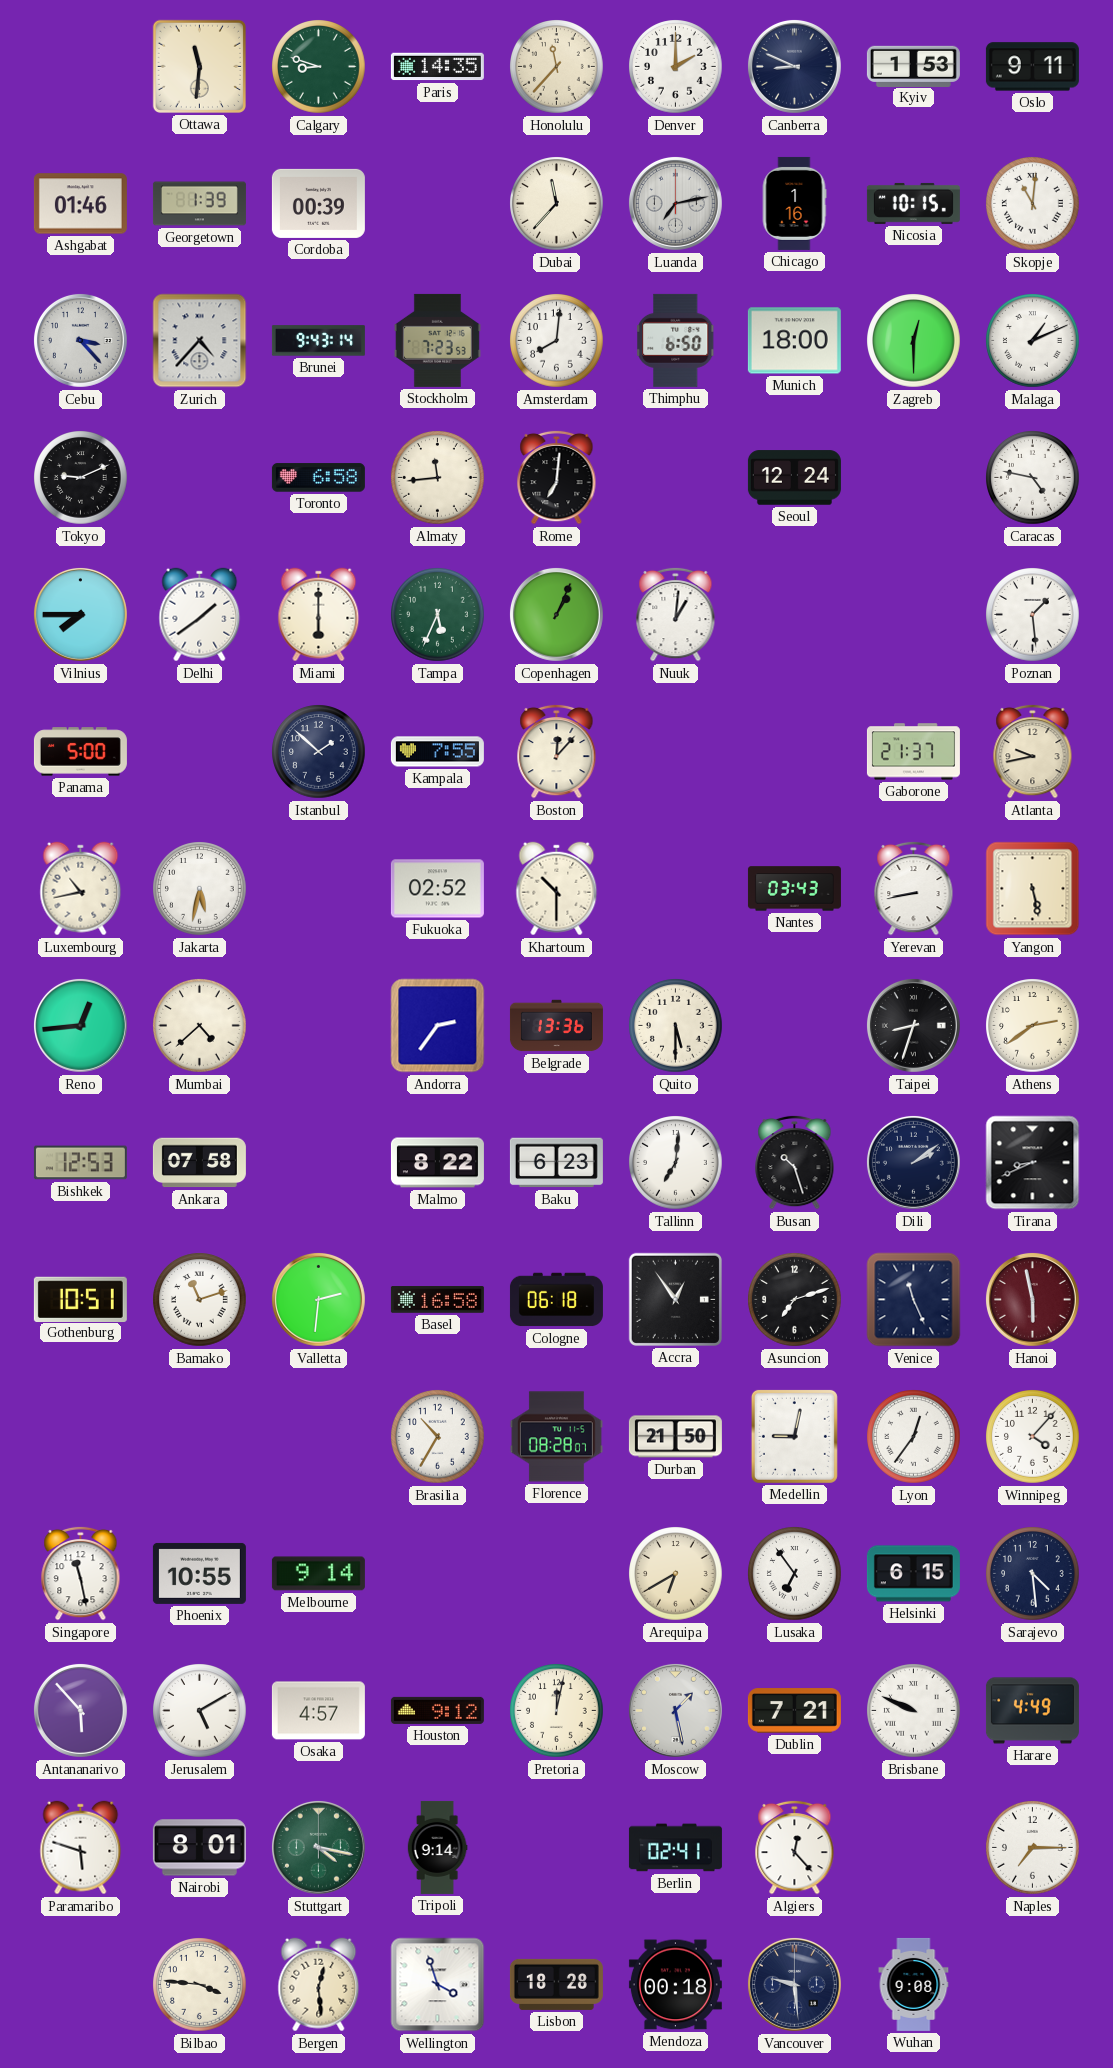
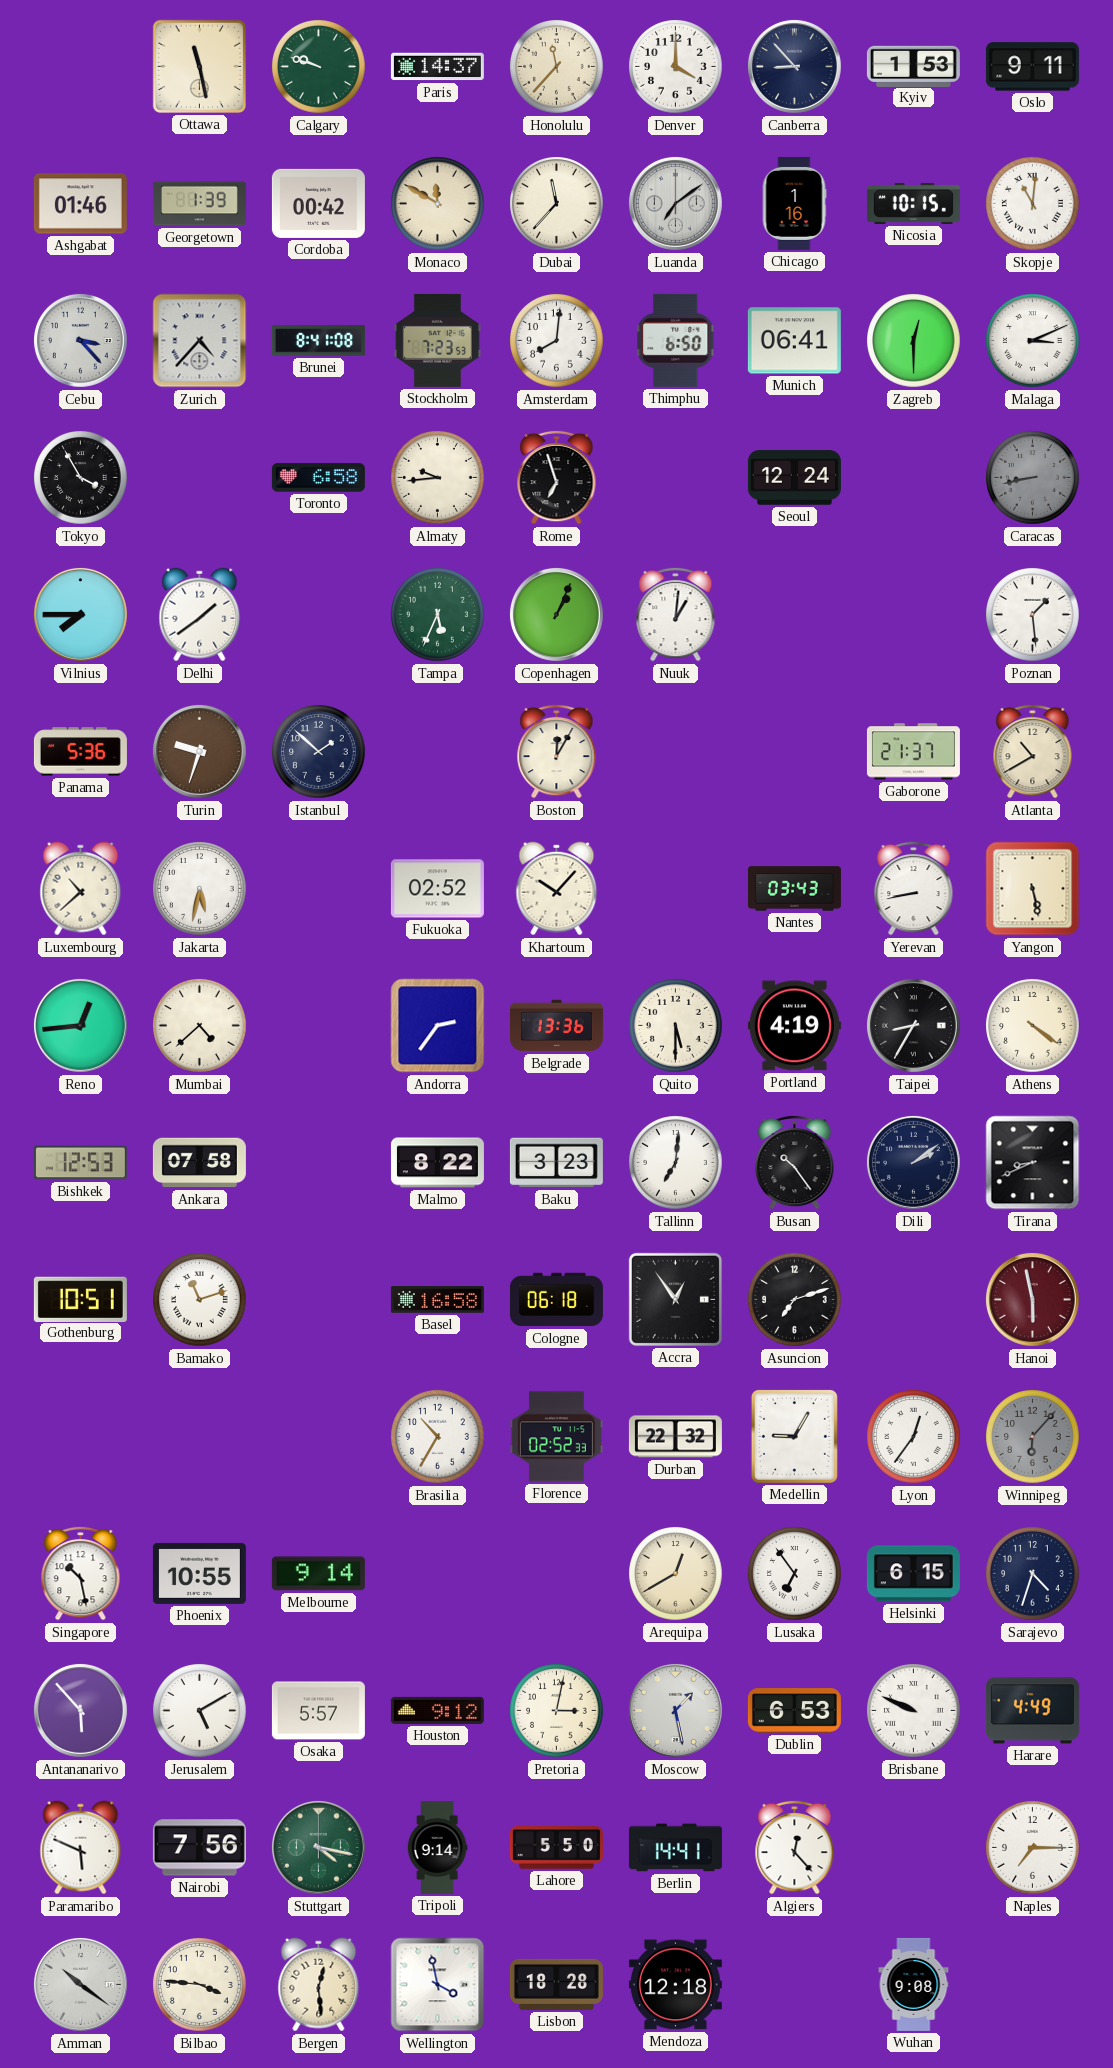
Ottawa: 11:31 -> 11:28
Calgary: 8:48 -> 9:48
Paris: 14:35 -> 14:37
Denver: 2:00 -> 4:00
Canberra: 8:49 -> 8:53
Cordoba: 00:39 -> 00:42
Monaco: none -> 11:50
Luanda: 7:13 -> 7:09
Brunei: 9:43 -> 8:41
Munich: 18:00 -> 06:41
Malaga: 1:11 -> 3:11
Tokyo: 9:11 -> 3:55
Almaty: 11:44 -> 9:44
Rome: 7:01 -> 6:57
Caracas: 4:47 -> 8:43
Caracas dial: white -> grey
Miami: 6:00 -> none
Panama: 5:00 -> 5:36
Turin: none -> 9:33
Kampala: 7:55 -> none
Boston: 12:07 -> 12:05
Atlanta: 9:43 -> 10:40
Luxembourg: 10:43 -> 10:38
Khartoum: 10:30 -> 10:07
Portland: none -> 4:19
Taipei: 8:33 -> 8:35
Athens: 2:39 -> 4:21
Baku: 6:23 -> 3:23
Busan: 10:27 -> 10:24
Valletta: 2:31 -> none
Venice: 11:26 -> none
Florence: 08:28 -> 02:52
Durban: 21:50 -> 22:32
Medellin: 9:02 -> 9:05
Winnipeg: 4:07 -> 6:07
Winnipeg dial: white -> grey
Singapore: 11:28 -> 10:28
Arequipa: 6:40 -> 12:40
Sarajevo: 4:29 -> 4:33
Osaka: 4:57 -> 5:57
Pretoria: 12:02 -> 3:02
Dublin: 7:21 -> 6:53
Paramaribo: 5:48 -> 5:49
Nairobi: 8:01 -> 7:56
Lahore: none -> 5:50
Berlin: 02:41 -> 14:41
Amman: none -> 10:21
Wellington: 3:57 -> 3:58
Mendoza: 00:18 -> 12:18
Vancouver: 9:29 -> none
